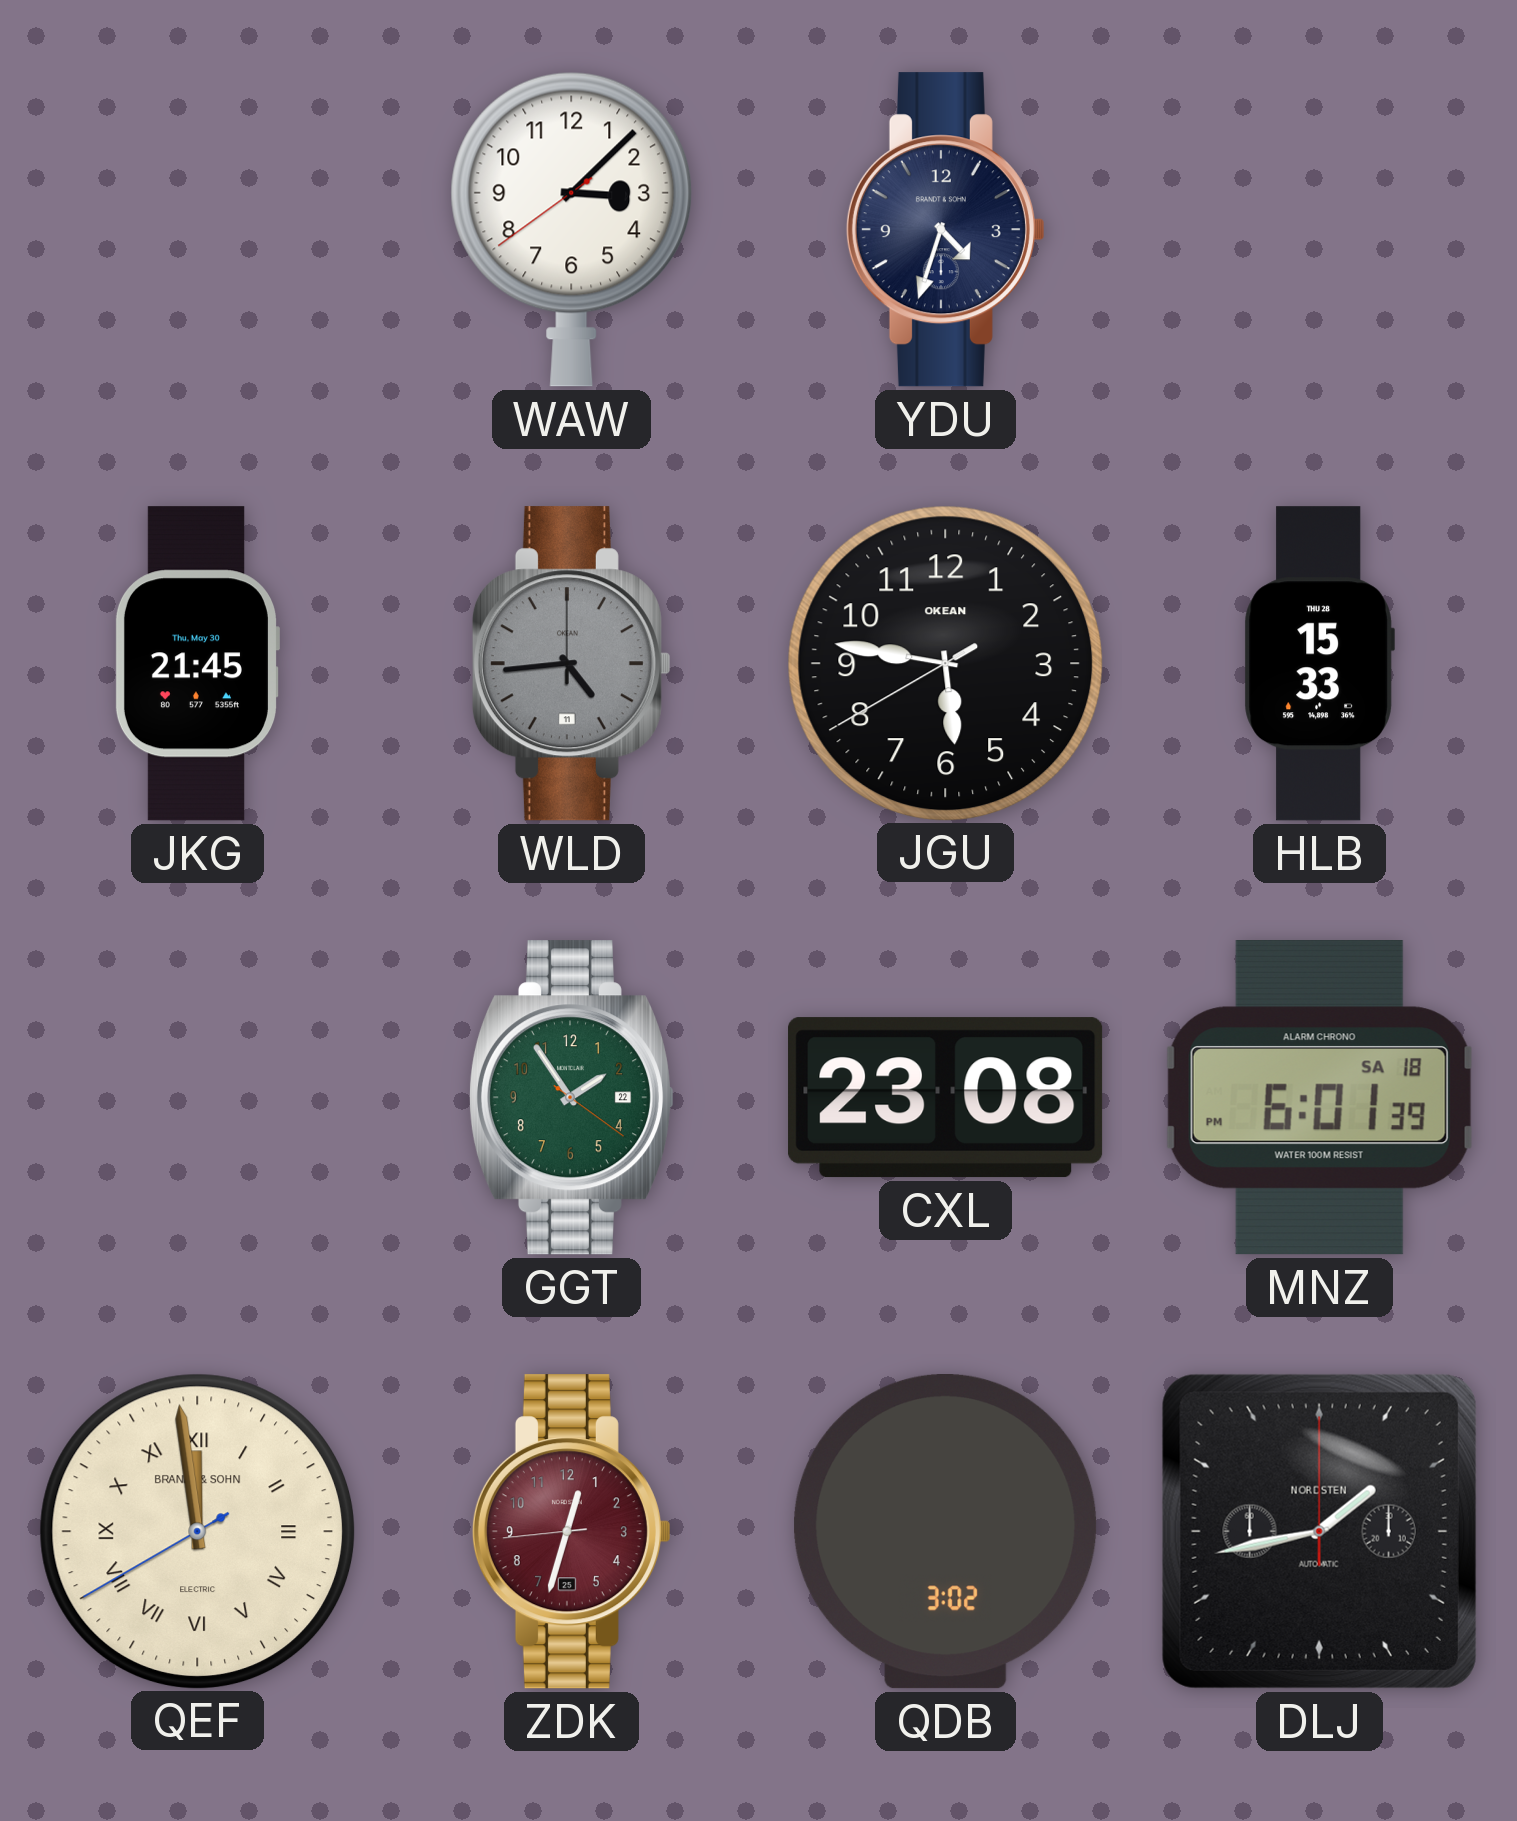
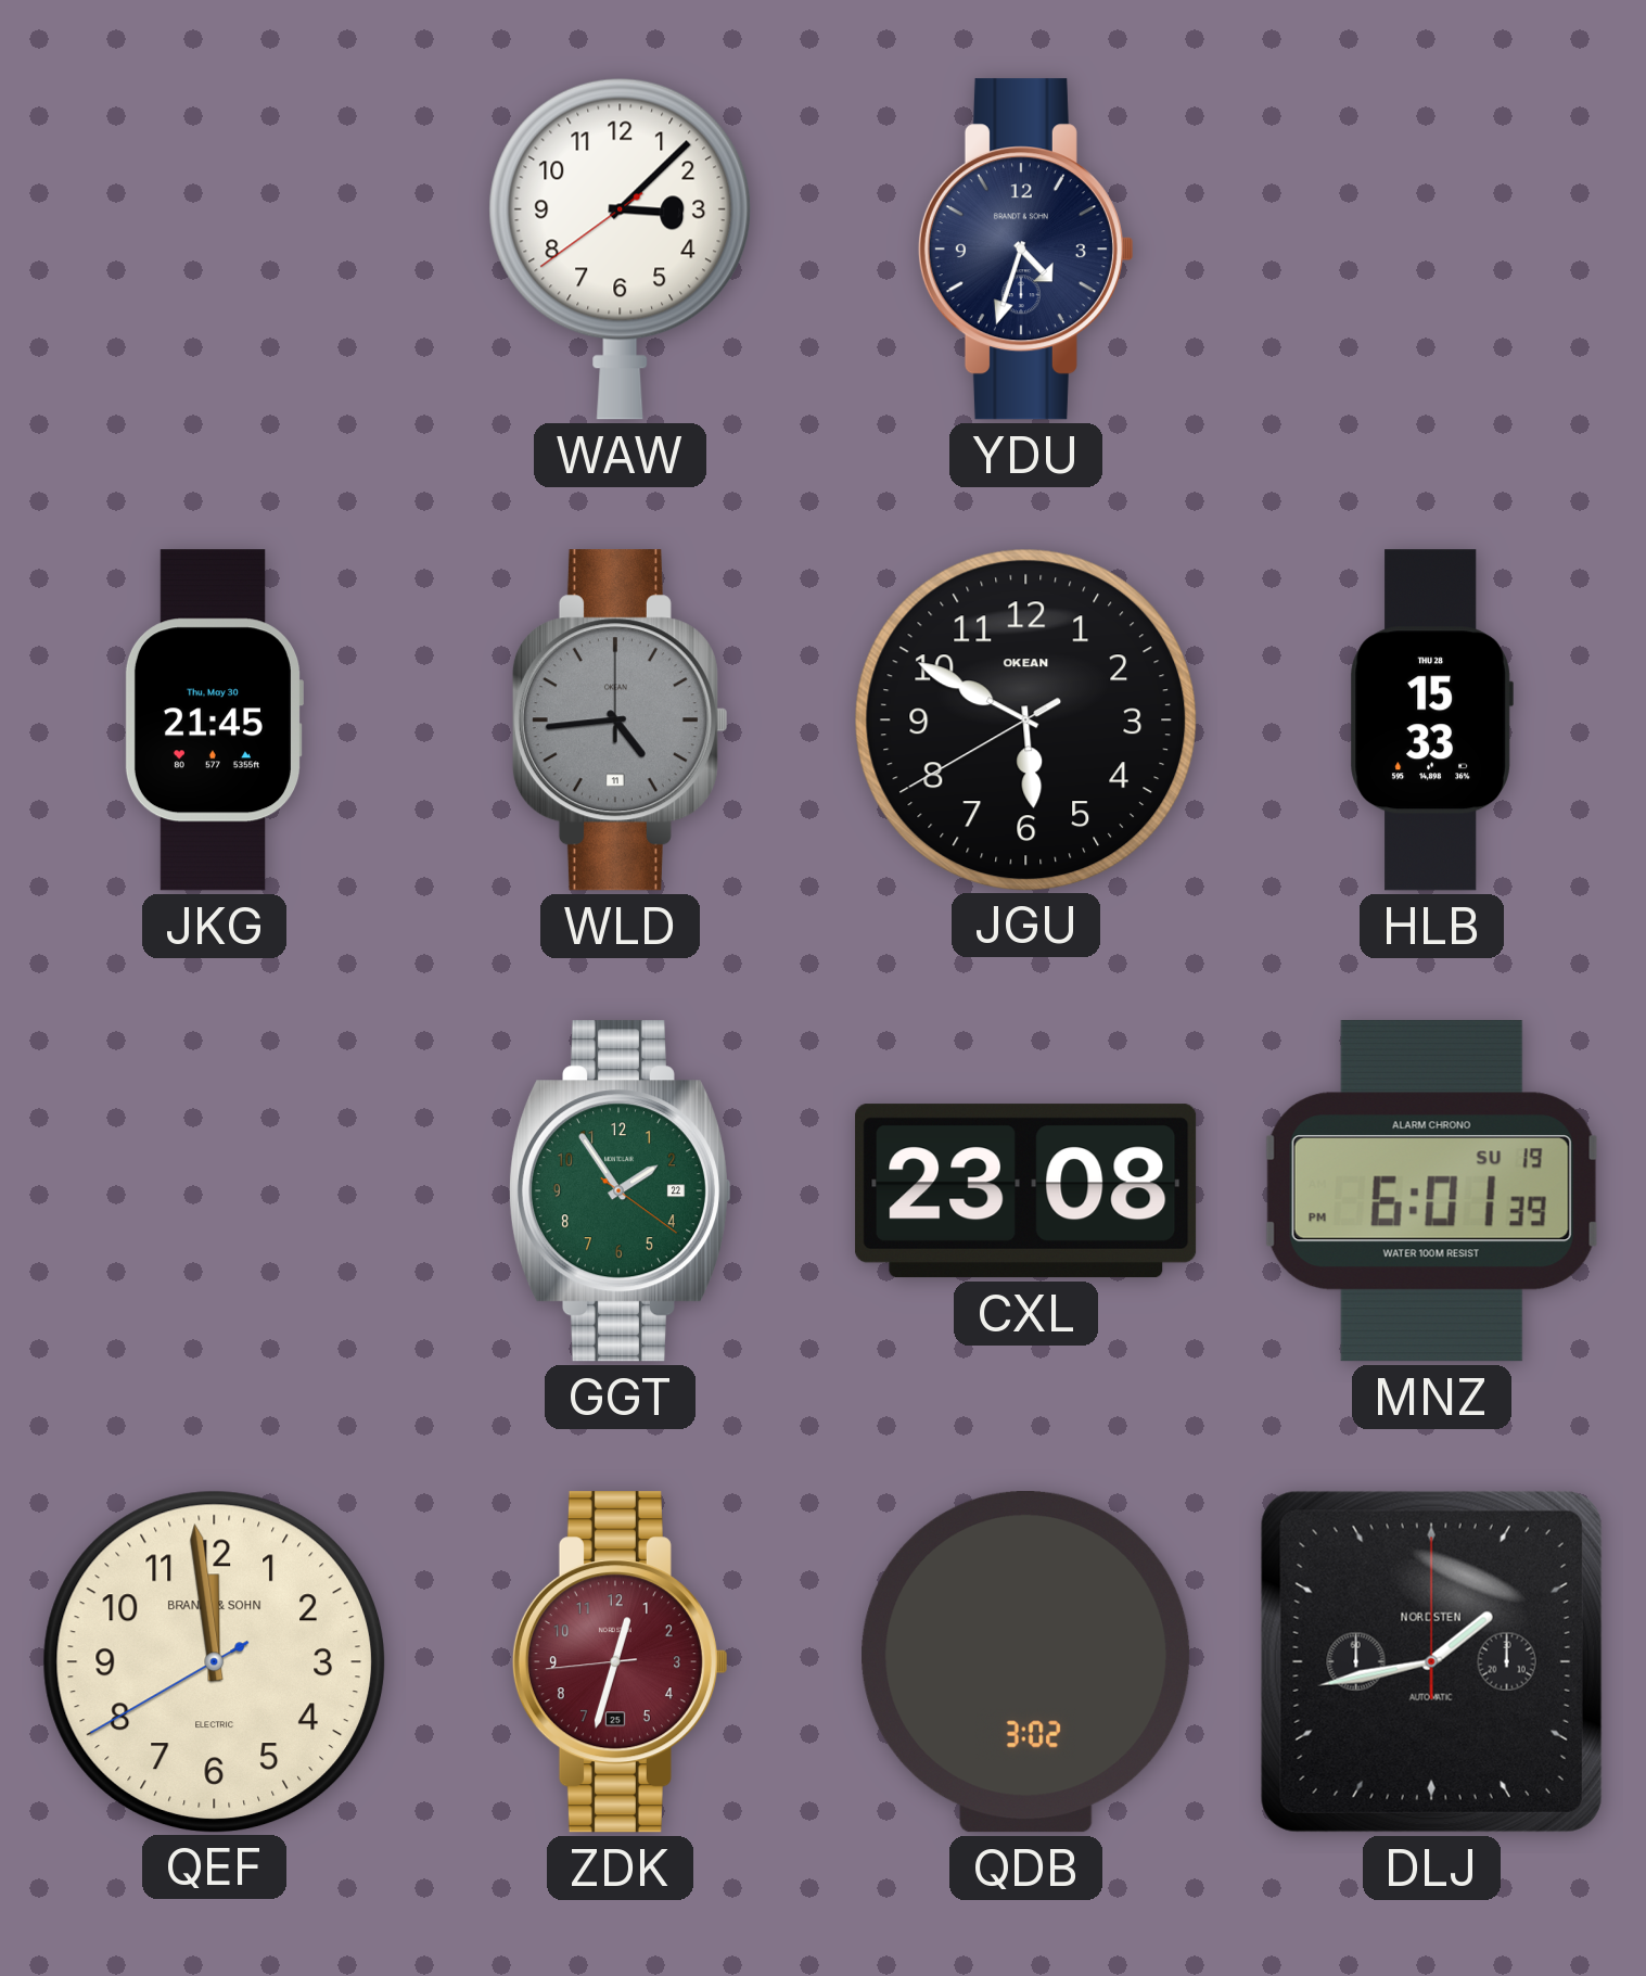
JGU: 5:46 -> 5:49
MNZ date: SA 18 -> SU 19
QEF numerals: Roman -> Arabic
